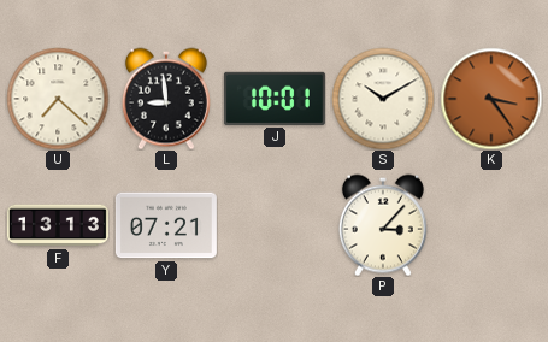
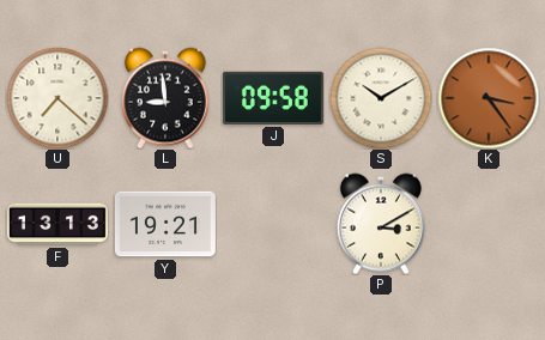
J: 10:01 -> 09:58
Y: 07:21 -> 19:21
P: 3:07 -> 3:10
